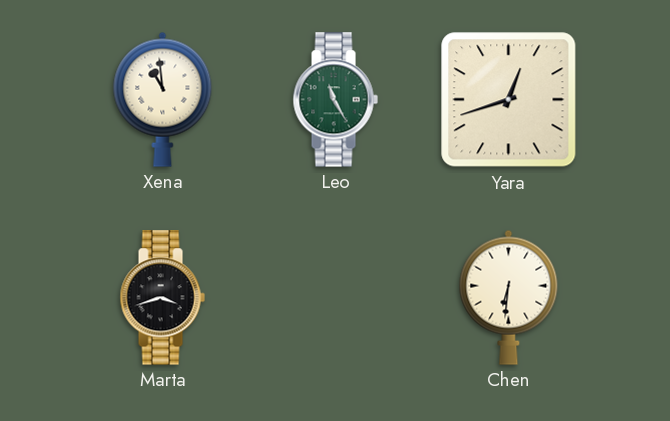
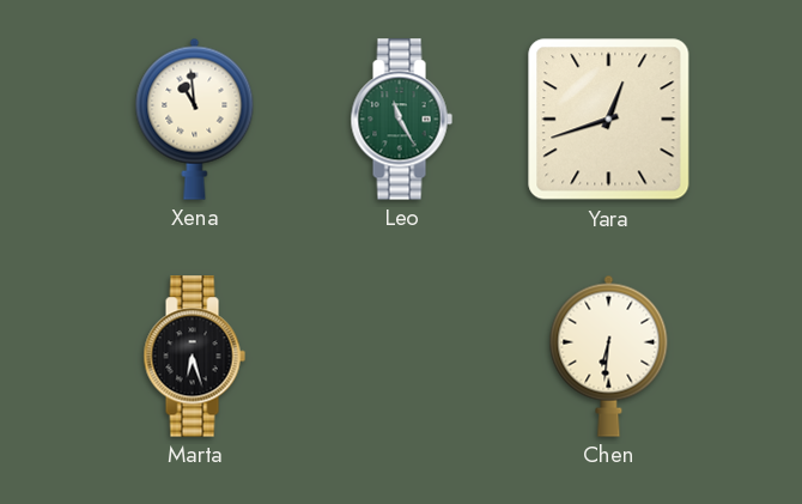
Marta: 3:42 -> 6:27
